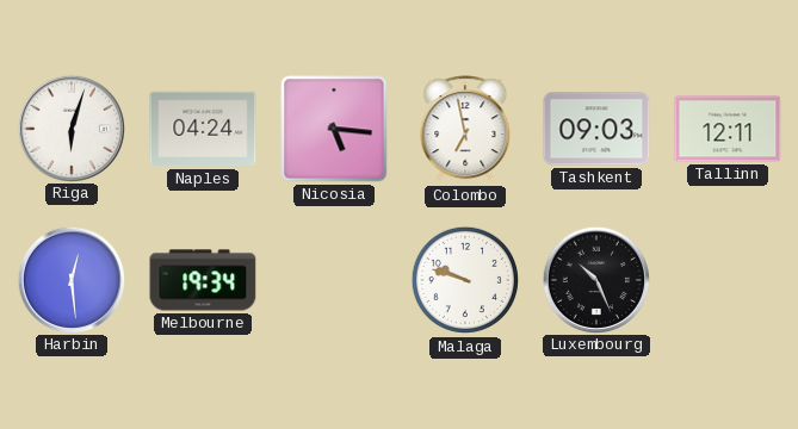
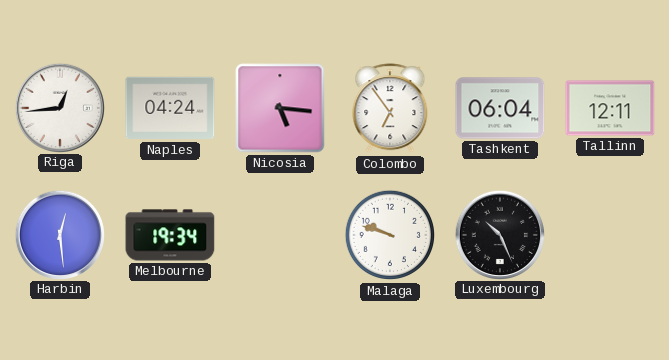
Riga: 6:03 -> 12:44
Colombo: 6:58 -> 6:54
Tashkent: 09:03 -> 06:04
